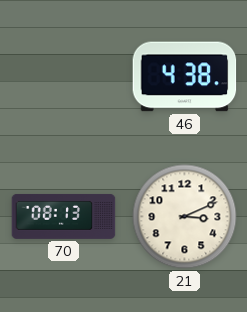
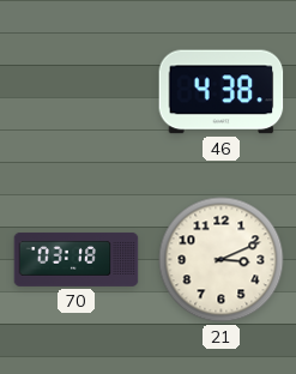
70: 08:13 -> 03:18
